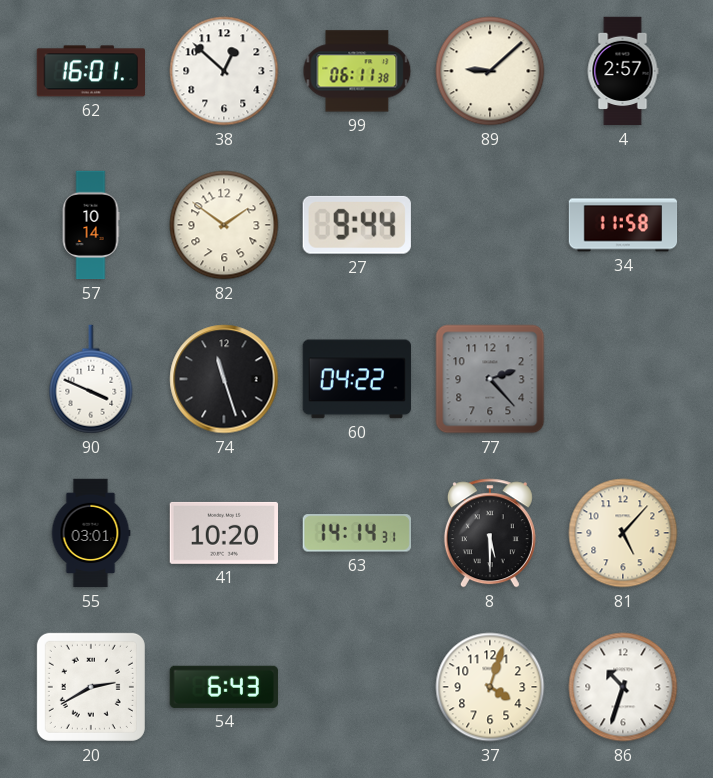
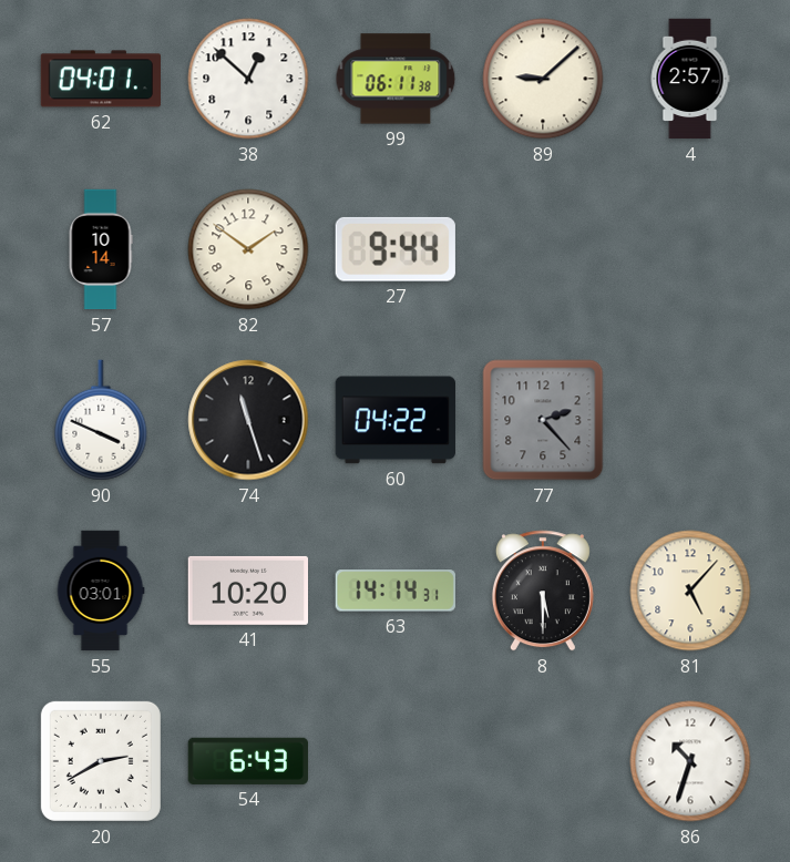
62: 16:01 -> 04:01
34: 11:58 -> none
37: 4:03 -> none
